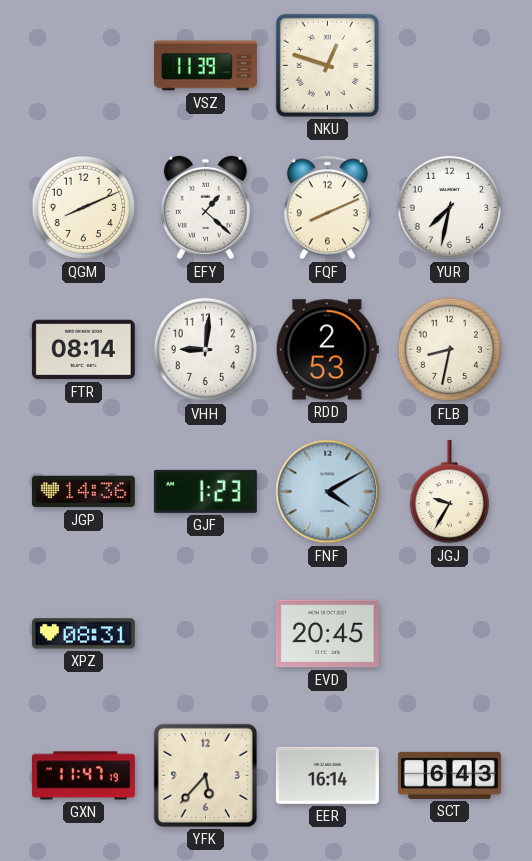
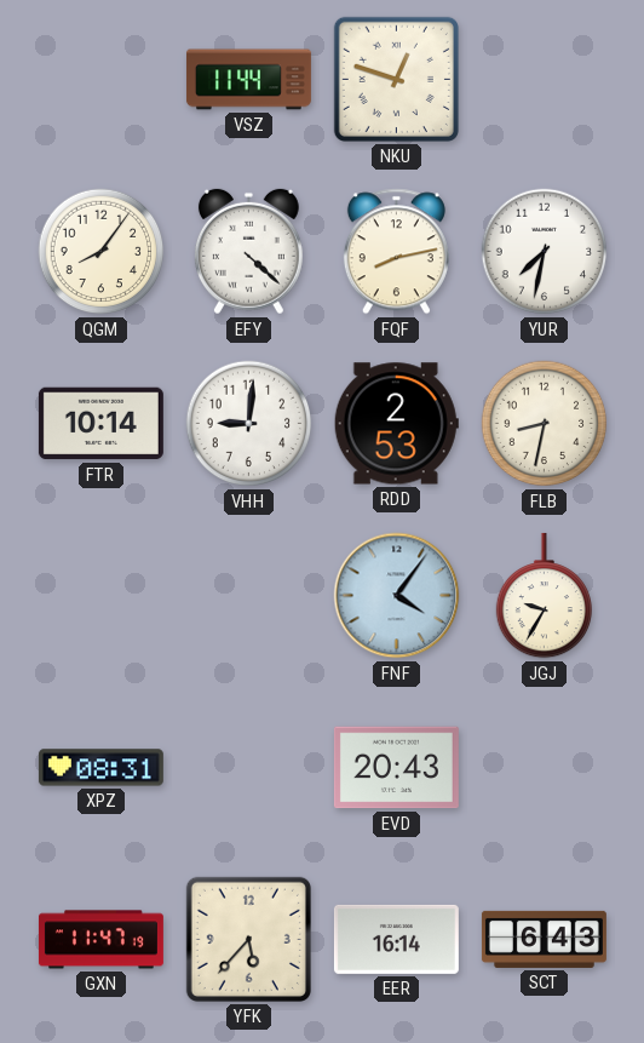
VSZ: 11:39 -> 11:44
QGM: 8:11 -> 8:06
EFY: 1:22 -> 4:22
FQF: 8:11 -> 8:13
FTR: 08:14 -> 10:14
JGP: 14:36 -> none
GJF: 1:23 -> none
FNF: 4:10 -> 4:06
EVD: 20:45 -> 20:43
